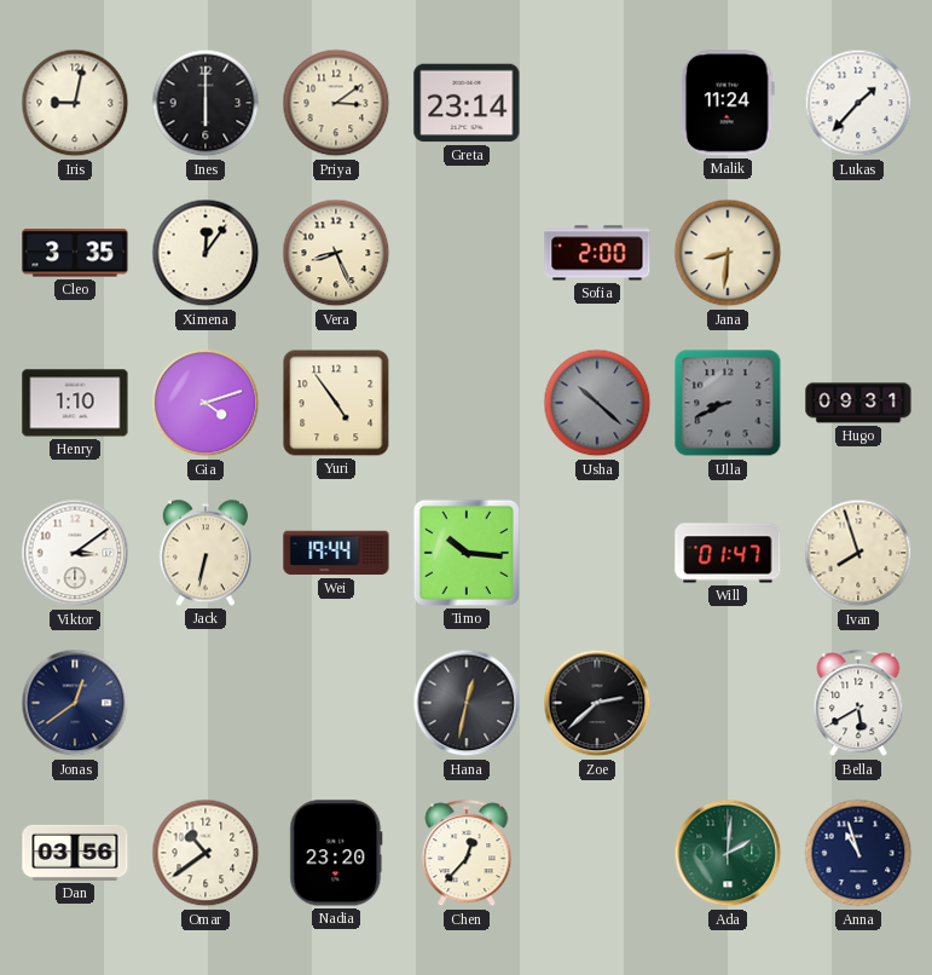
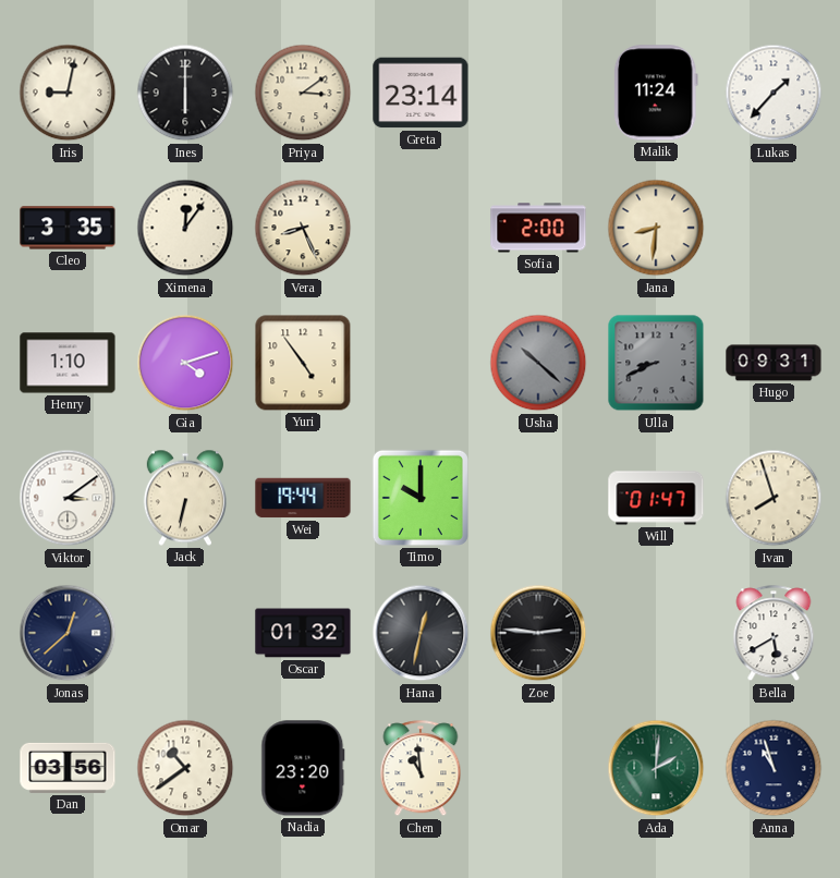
Timo: 10:16 -> 10:00
Jonas: 12:39 -> 12:38
Oscar: none -> 01:32
Zoe: 2:38 -> 2:46
Chen: 12:37 -> 10:59
